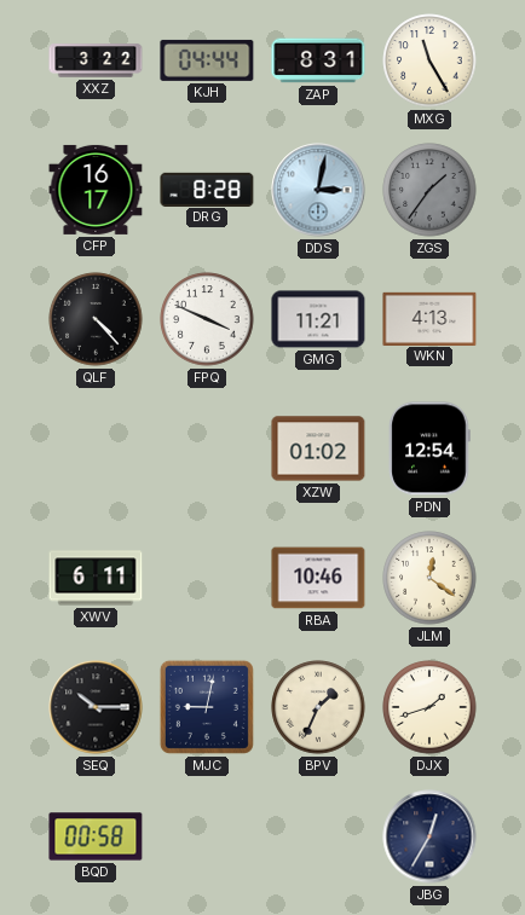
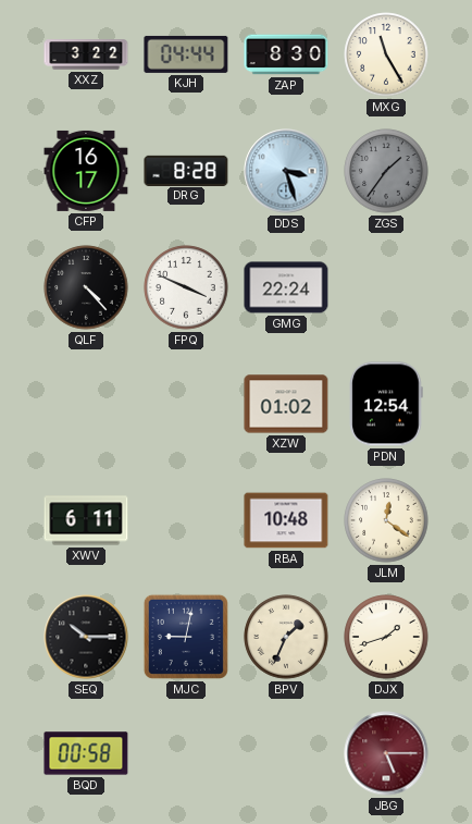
ZAP: 8:31 -> 8:30
DDS: 3:02 -> 3:27
GMG: 11:21 -> 22:24
WKN: 4:13 -> none
RBA: 10:46 -> 10:48
JBG: 12:35 -> 5:15
JBG dial: navy -> burgundy
